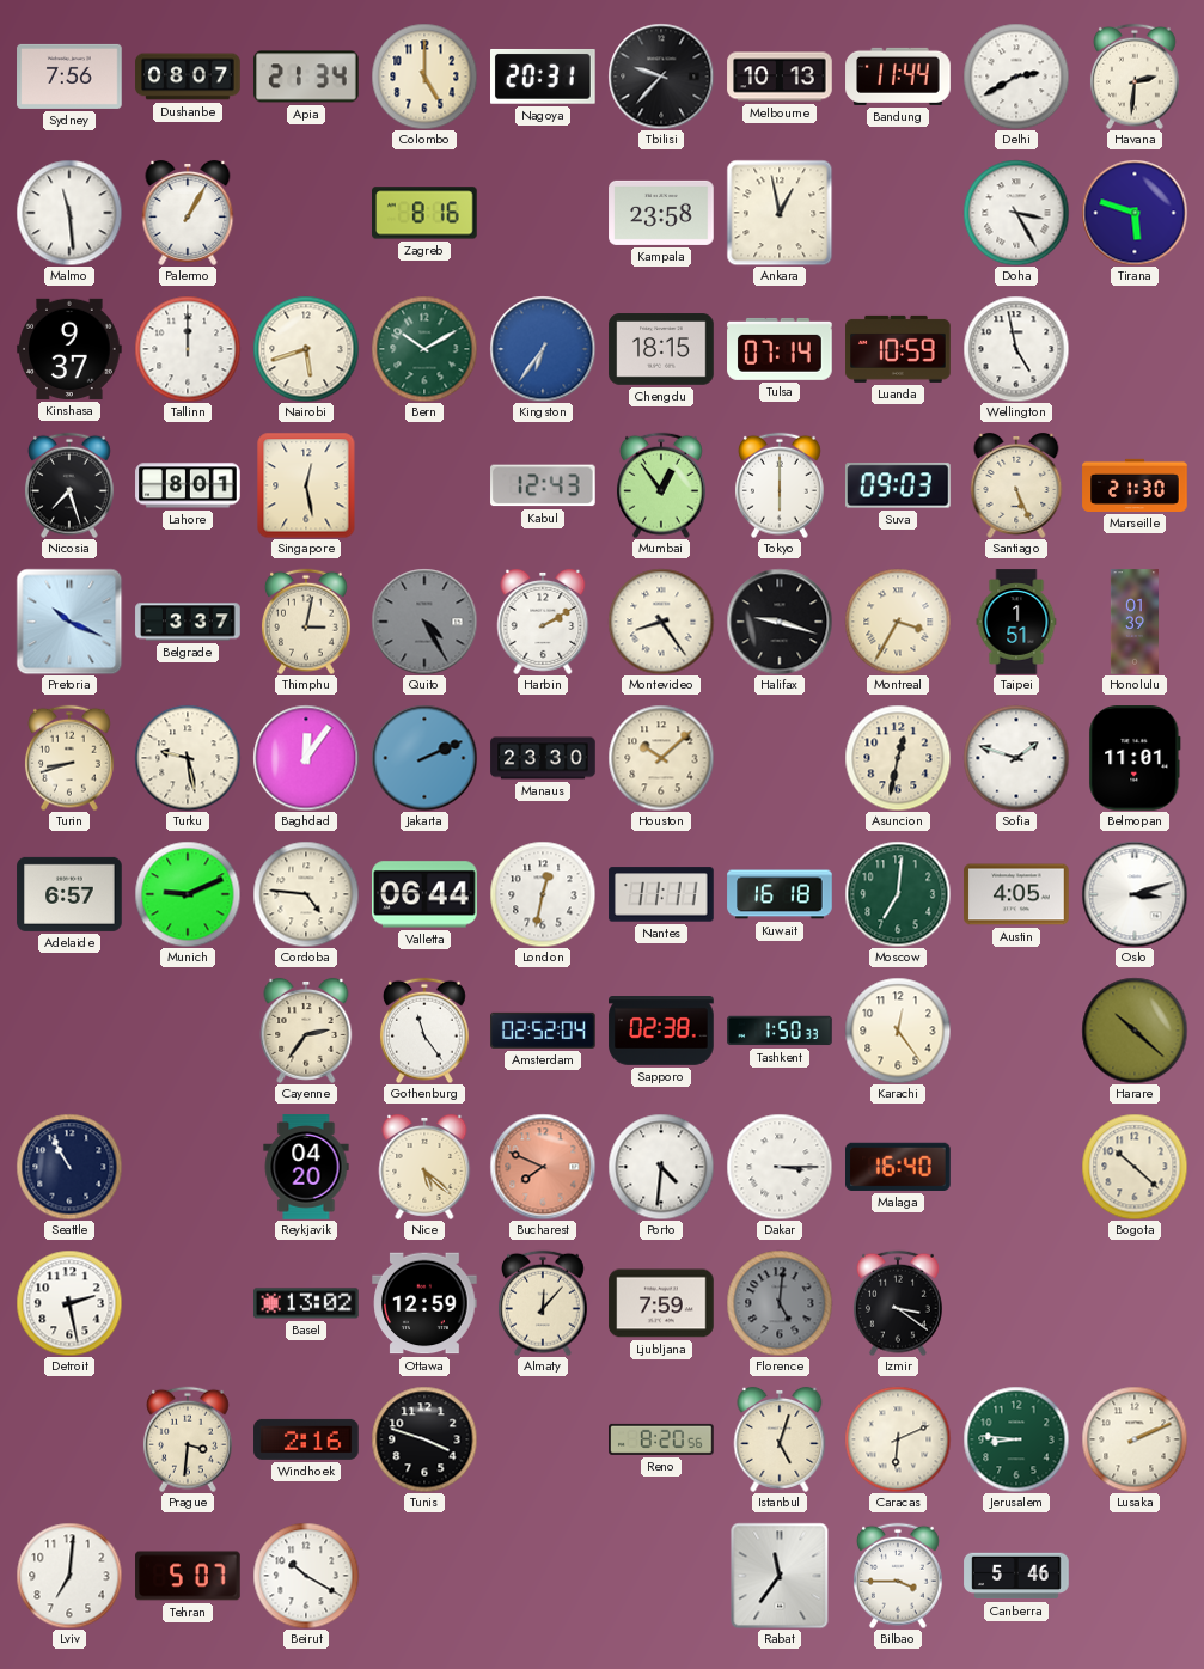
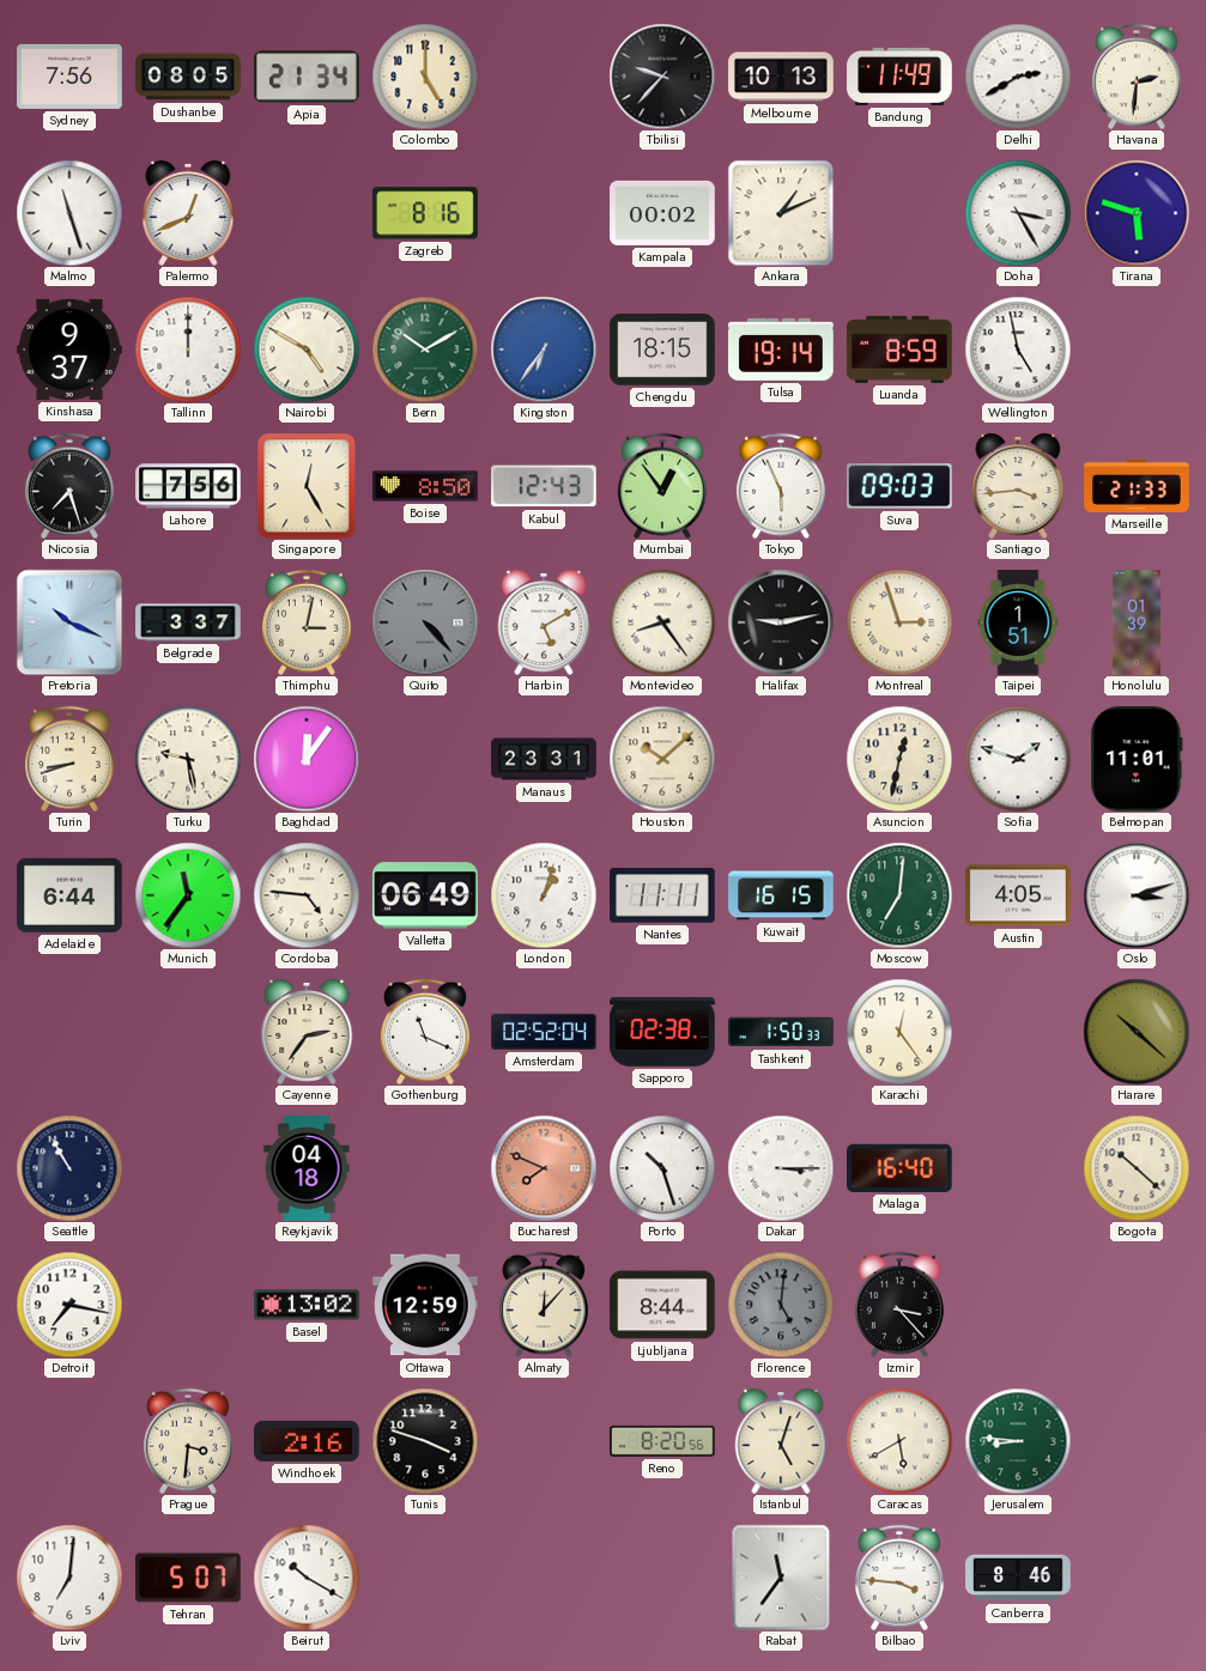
Dushanbe: 08:07 -> 08:05
Nagoya: 20:31 -> none
Bandung: 11:44 -> 11:49
Malmo: 11:29 -> 11:27
Palermo: 1:05 -> 12:41
Kampala: 23:58 -> 00:02
Ankara: 12:58 -> 1:11
Nairobi: 5:42 -> 4:50
Tulsa: 07:14 -> 19:14
Luanda: 10:59 -> 8:59
Lahore: 8:01 -> 7:56
Singapore: 12:28 -> 12:25
Boise: none -> 8:50
Tokyo: 6:00 -> 5:56
Santiago: 5:26 -> 3:44
Marseille: 21:30 -> 21:33
Quito: 4:25 -> 4:23
Harbin: 2:10 -> 5:10
Halifax: 9:18 -> 9:13
Montreal: 3:35 -> 2:57
Jakarta: 2:11 -> none
Manaus: 23:30 -> 23:31
Adelaide: 6:57 -> 6:44
Munich: 9:11 -> 11:36
Valletta: 06:44 -> 06:49
London: 12:32 -> 1:03
Kuwait: 16:18 -> 16:15
Gothenburg: 11:24 -> 11:19
Reykjavik: 04:20 -> 04:18
Nice: 5:22 -> none
Porto: 4:31 -> 10:27
Detroit: 2:28 -> 7:17
Ljubljana: 7:59 -> 8:44
Izmir: 3:21 -> 3:23
Caracas: 6:11 -> 5:40
Lusaka: 2:11 -> none
Bilbao: 3:45 -> 3:46
Canberra: 5:46 -> 8:46
